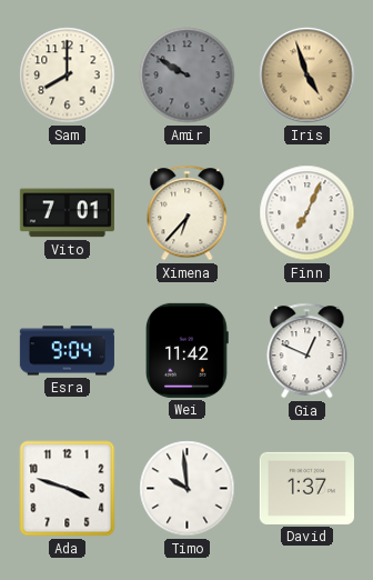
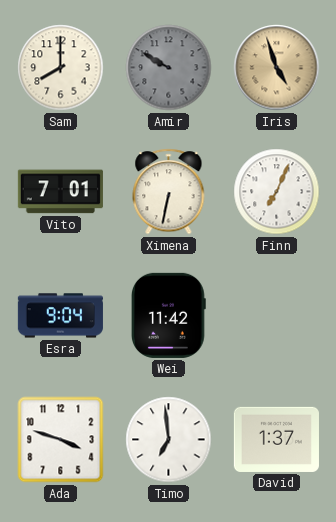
Ximena: 6:37 -> 6:32
Gia: 12:49 -> none
Timo: 9:59 -> 6:59
